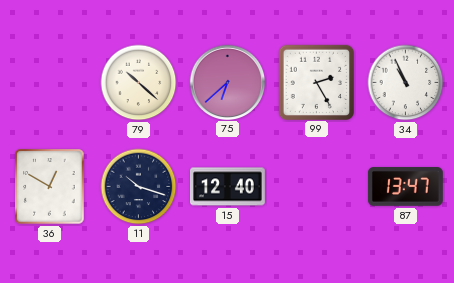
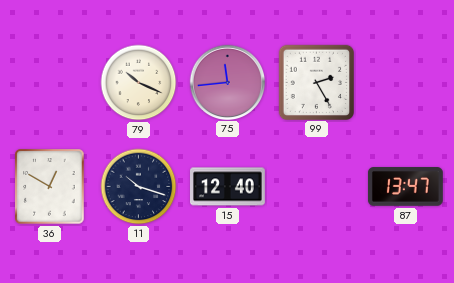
79: 10:22 -> 10:19
75: 6:38 -> 11:44
34: 10:56 -> none
